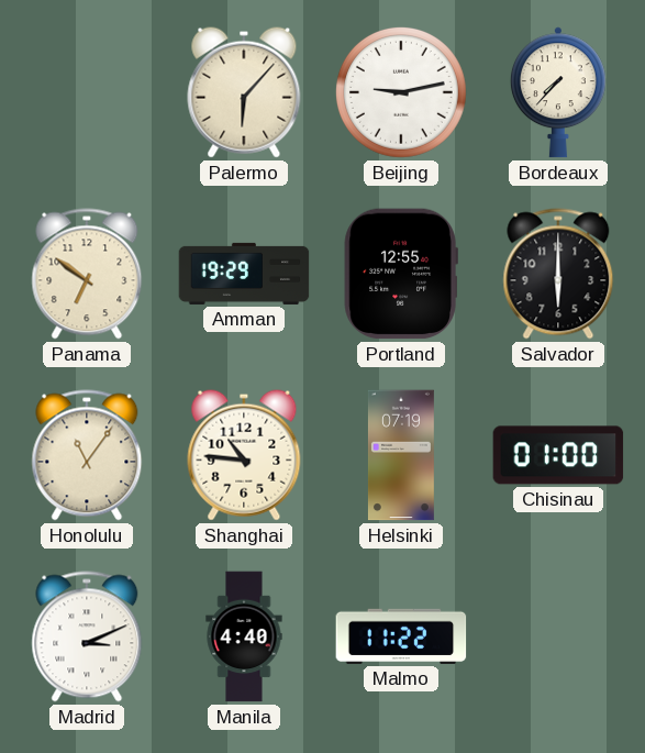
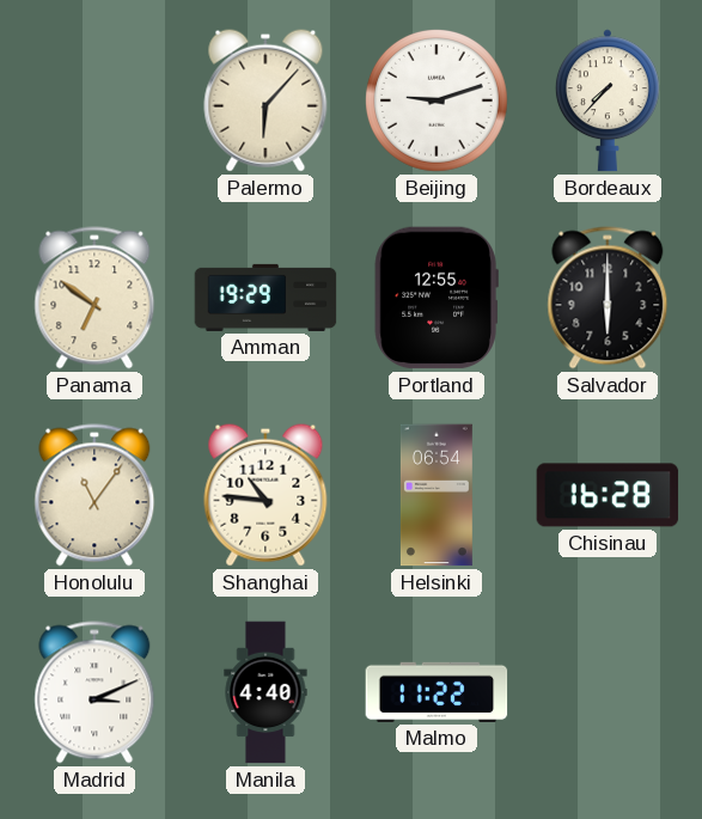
Beijing: 9:13 -> 9:12
Helsinki: 07:19 -> 06:54
Chisinau: 01:00 -> 16:28
